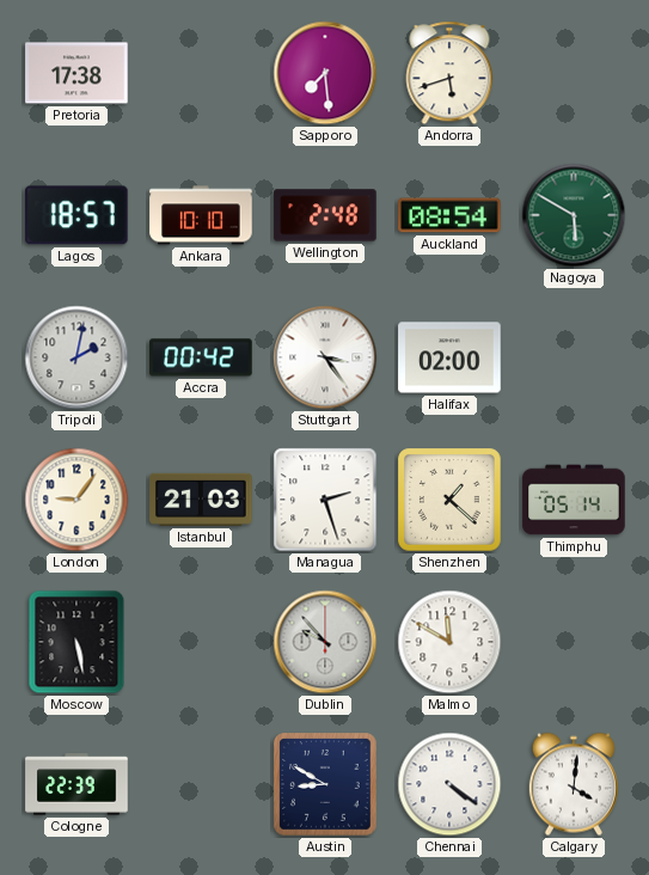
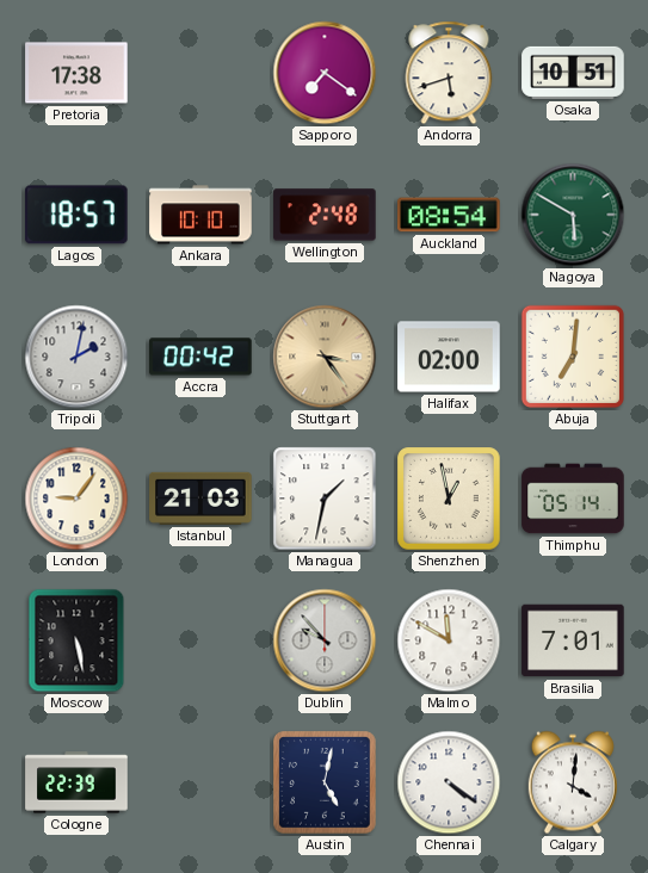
Sapporo: 7:29 -> 7:21
Osaka: none -> 10:51
Stuttgart dial: white -> champagne
Abuja: none -> 7:01
Managua: 2:27 -> 1:32
Shenzhen: 1:22 -> 12:58
Brasilia: none -> 7:01
Austin: 8:50 -> 5:02
